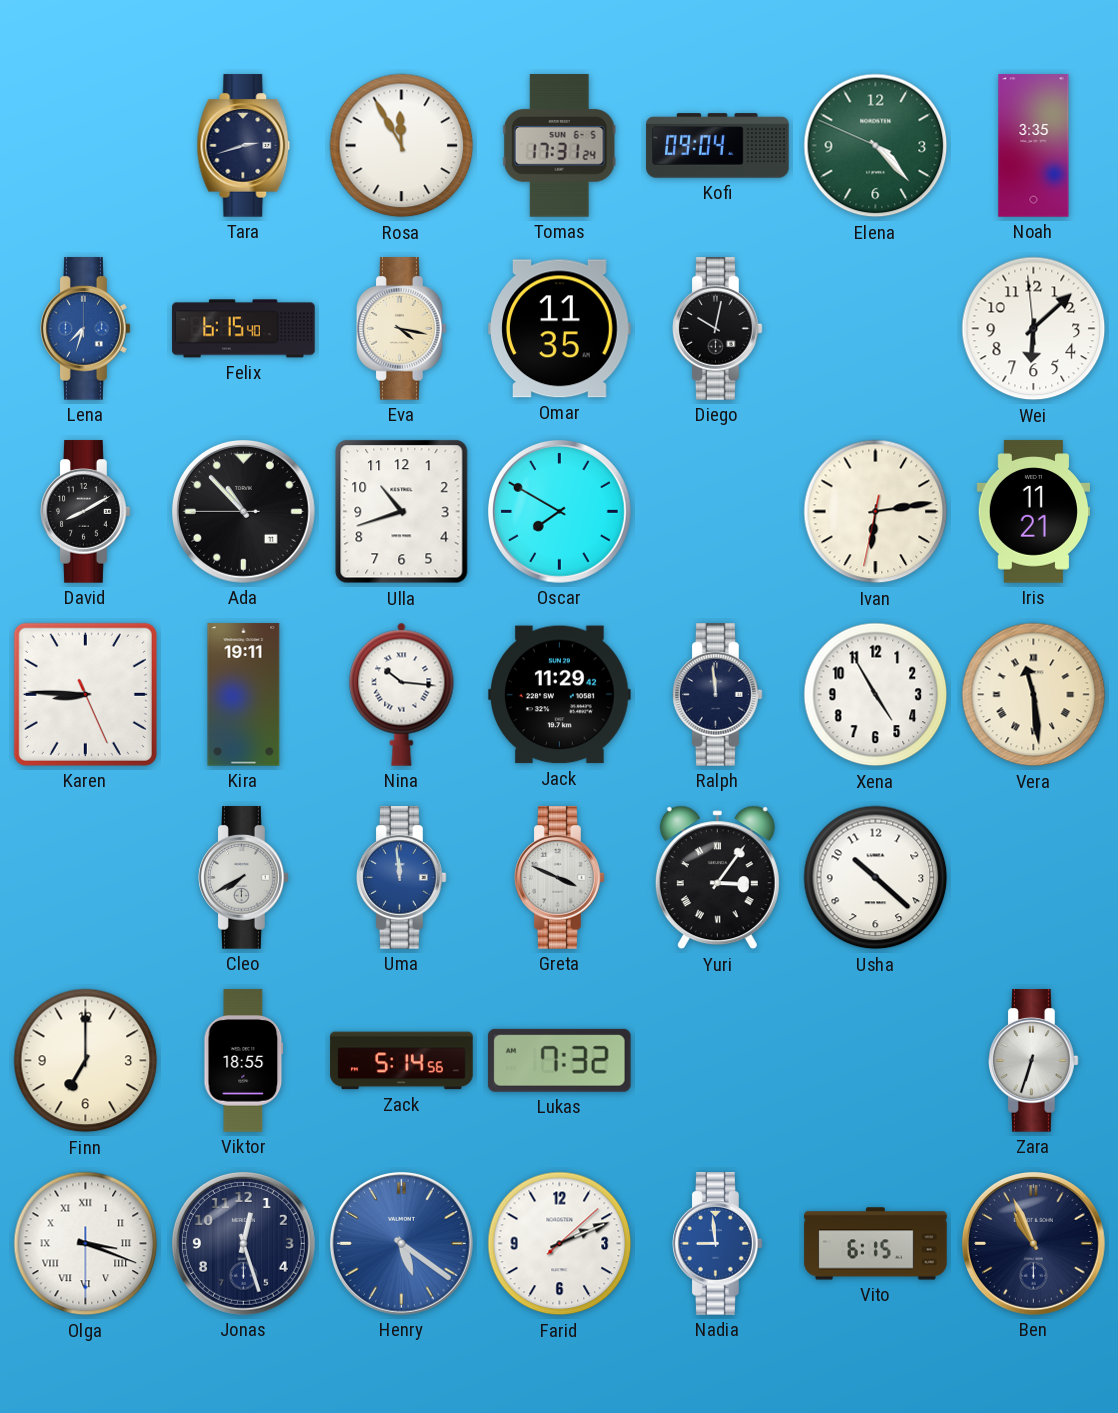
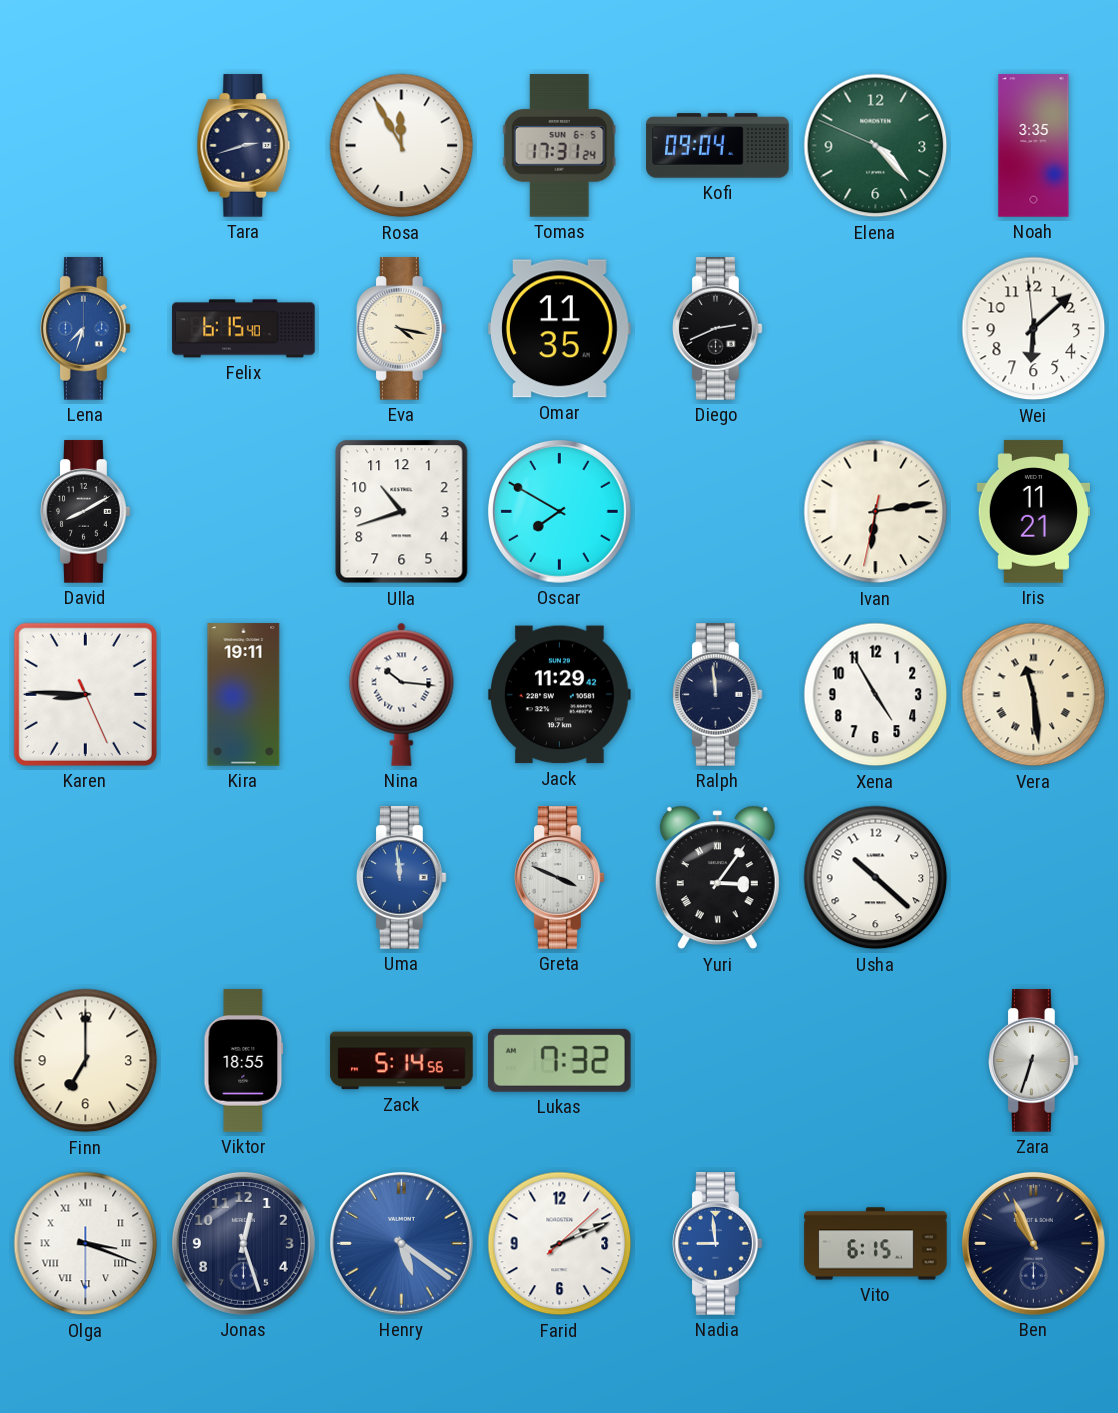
Diego: 10:02 -> 2:41
Ada: 10:52 -> none
Cleo: 7:40 -> none
